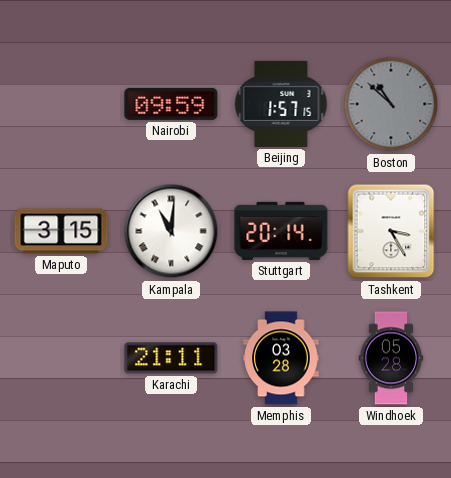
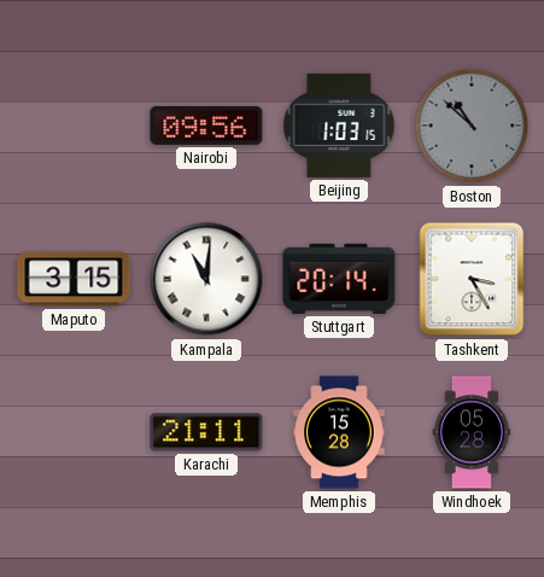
Nairobi: 09:59 -> 09:56
Beijing: 1:57 -> 1:03
Memphis: 03:28 -> 15:28
